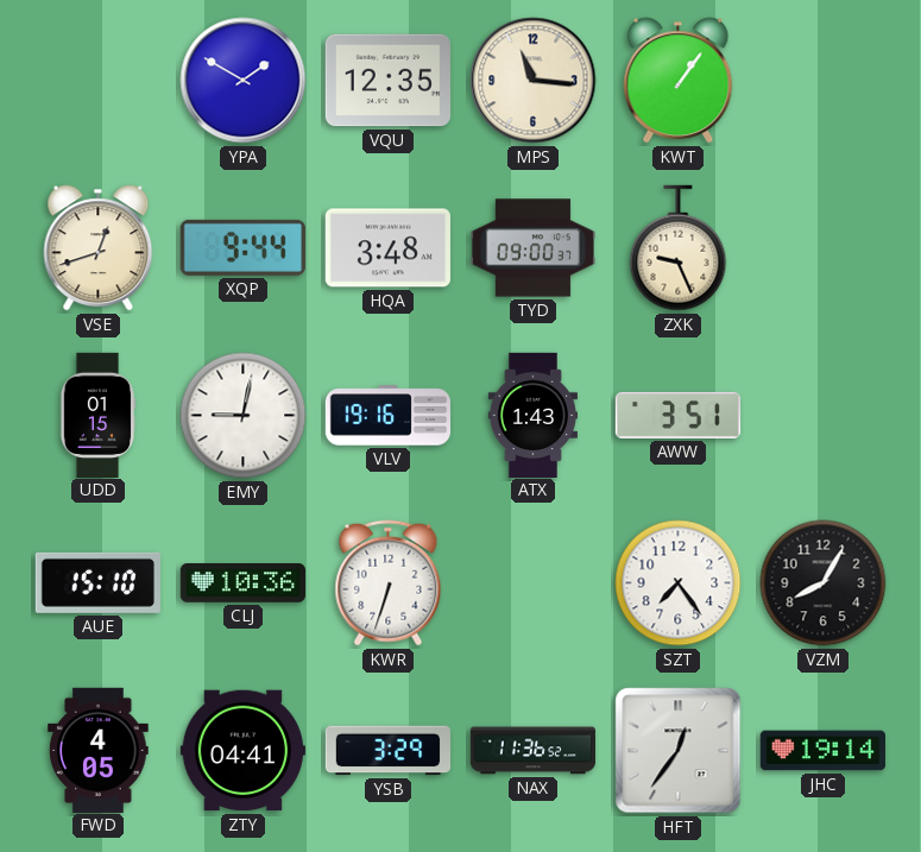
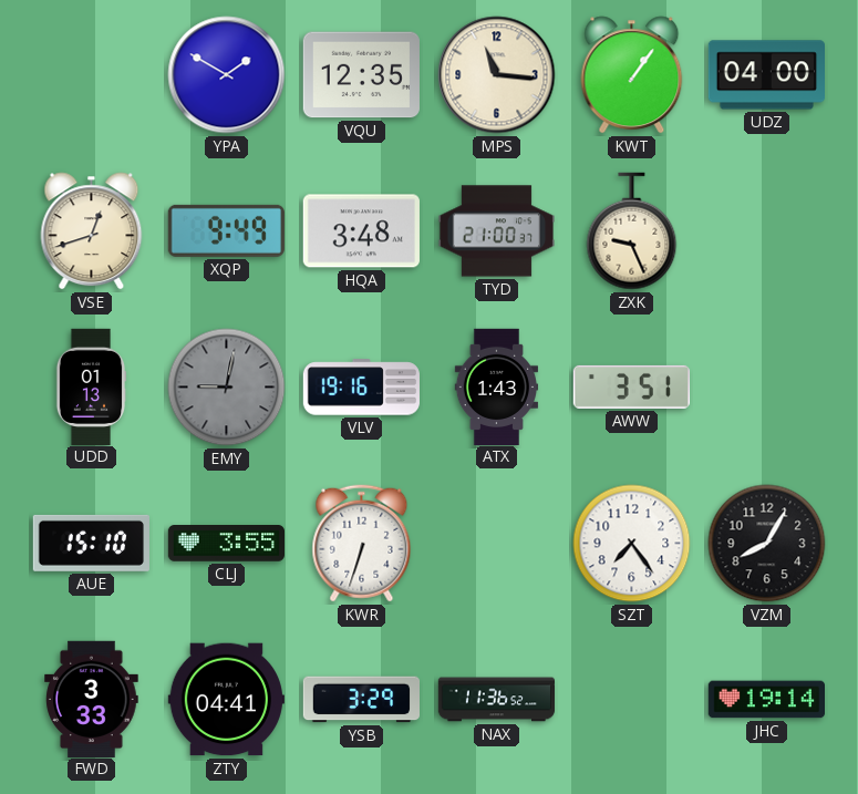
UDZ: none -> 04:00
XQP: 9:44 -> 9:49
TYD: 09:00 -> 21:00
UDD: 01:15 -> 01:13
EMY dial: white -> grey
CLJ: 10:36 -> 3:55
FWD: 4:05 -> 3:33
HFT: 12:36 -> none
